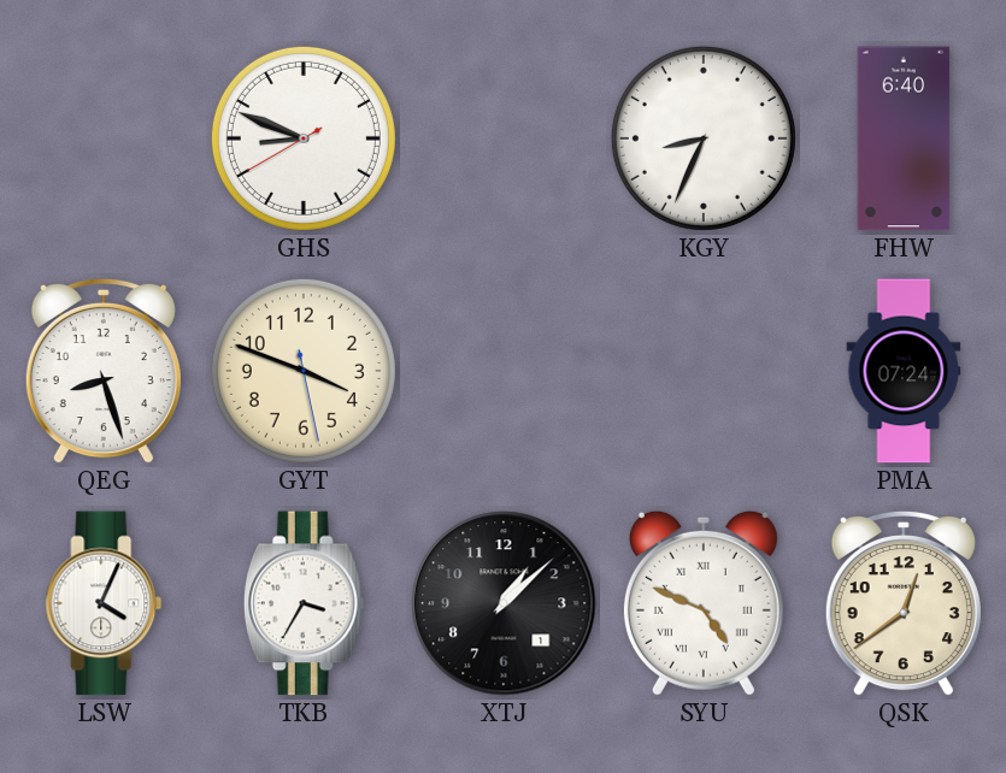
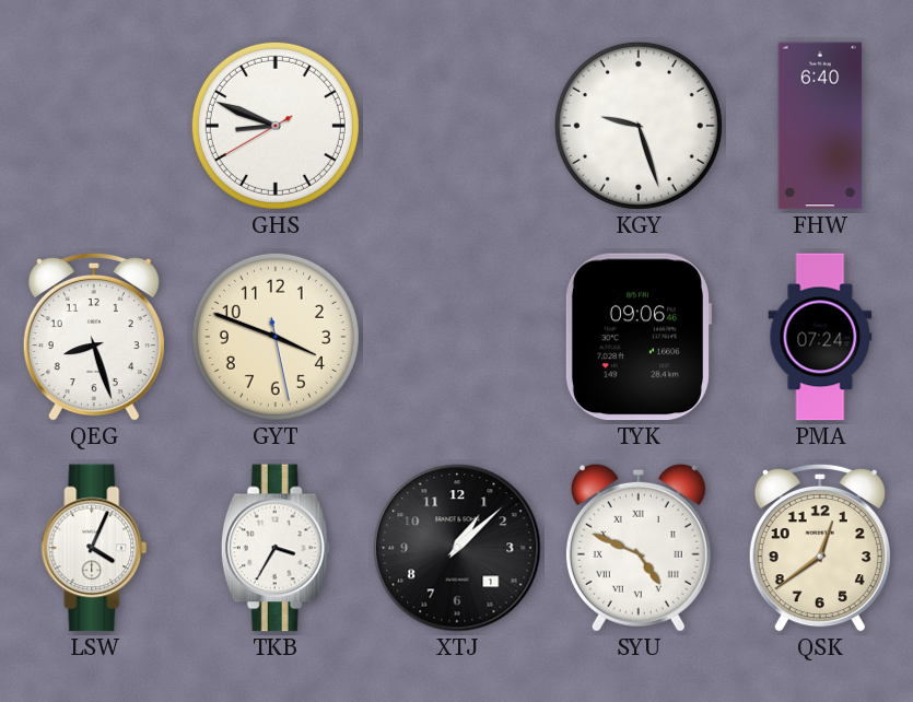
KGY: 8:34 -> 9:27
TYK: none -> 09:06
